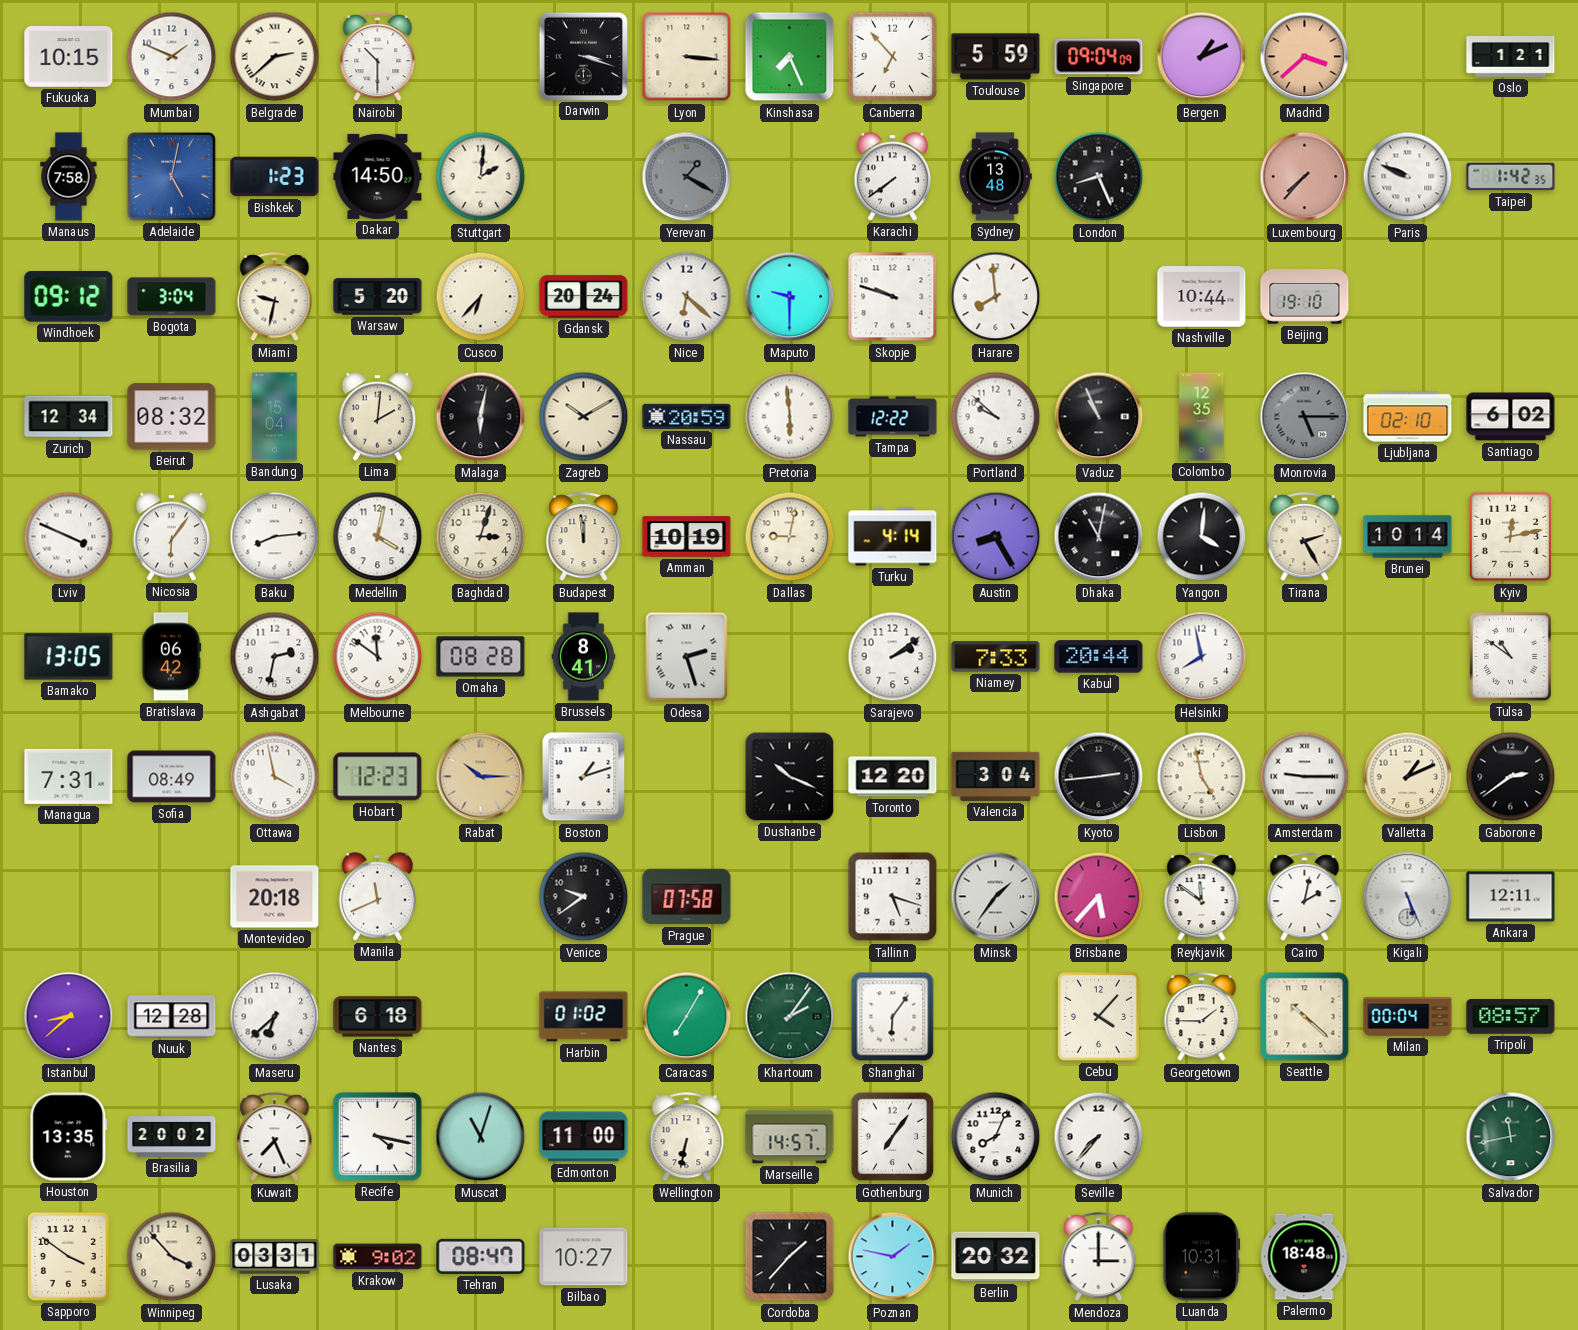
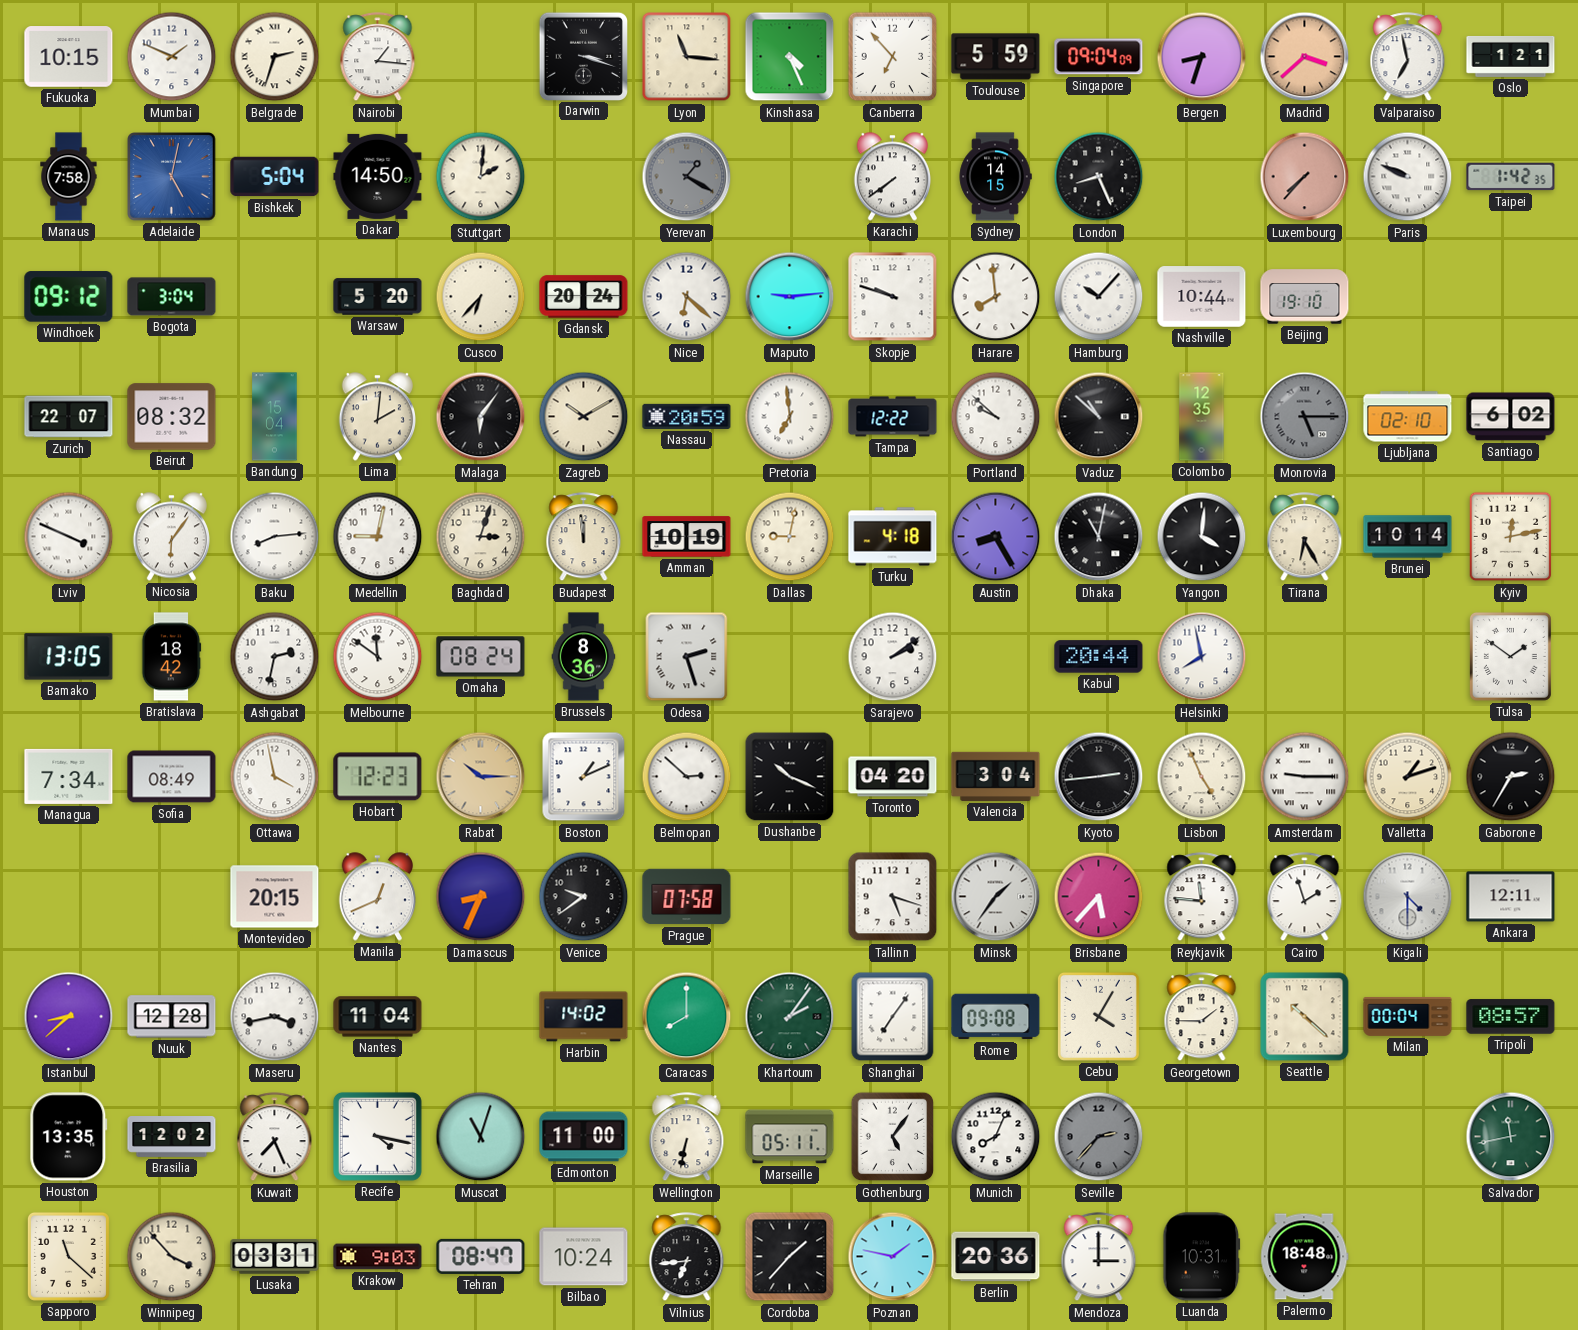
Belgrade: 2:38 -> 2:33
Nairobi: 10:30 -> 1:16
Lyon: 3:16 -> 11:16
Kinshasa: 7:26 -> 4:26
Bergen: 1:11 -> 8:33
Valparaiso: none -> 6:58
Bishkek: 1:23 -> 5:04
Sydney: 13:48 -> 14:15
Miami: 9:32 -> none
Maputo: 9:30 -> 9:14
Hamburg: none -> 10:07
Zurich: 12:34 -> 22:07
Malaga: 6:02 -> 6:06
Pretoria: 5:59 -> 6:59
Vaduz: 10:56 -> 10:52
Medellin: 4:02 -> 9:02
Turku: 4:14 -> 4:18
Tirana: 2:25 -> 6:25
Bratislava: 06:42 -> 18:42
Omaha: 08:28 -> 08:24
Brussels: 8:41 -> 8:36
Niamey: 7:33 -> none
Tulsa: 10:51 -> 1:51
Managua: 7:31 -> 7:34
Boston: 1:12 -> 1:11
Belmopan: none -> 2:52
Toronto: 12:20 -> 04:20
Lisbon: 4:58 -> 4:56
Valletta: 1:11 -> 1:12
Gaborone: 2:39 -> 2:35
Montevideo: 20:18 -> 20:15
Manila: 11:41 -> 12:41
Damascus: none -> 8:34
Reykjavik: 11:51 -> 11:46
Cairo: 2:02 -> 1:57
Kigali: 5:26 -> 4:30
Maseru: 6:38 -> 3:43
Nantes: 6:18 -> 11:04
Harbin: 01:02 -> 14:02
Caracas: 7:05 -> 8:00
Shanghai: 6:06 -> 7:06
Rome: none -> 09:08
Cebu: 4:07 -> 4:05
Brasilia: 20:02 -> 12:02
Marseille: 14:57 -> 05:11
Gothenburg: 7:06 -> 5:06
Seville: 7:37 -> 2:37
Seville dial: white -> grey
Sapporo: 3:51 -> 11:22
Krakow: 9:02 -> 9:03
Bilbao: 10:27 -> 10:24
Vilnius: none -> 6:44
Berlin: 20:32 -> 20:36
